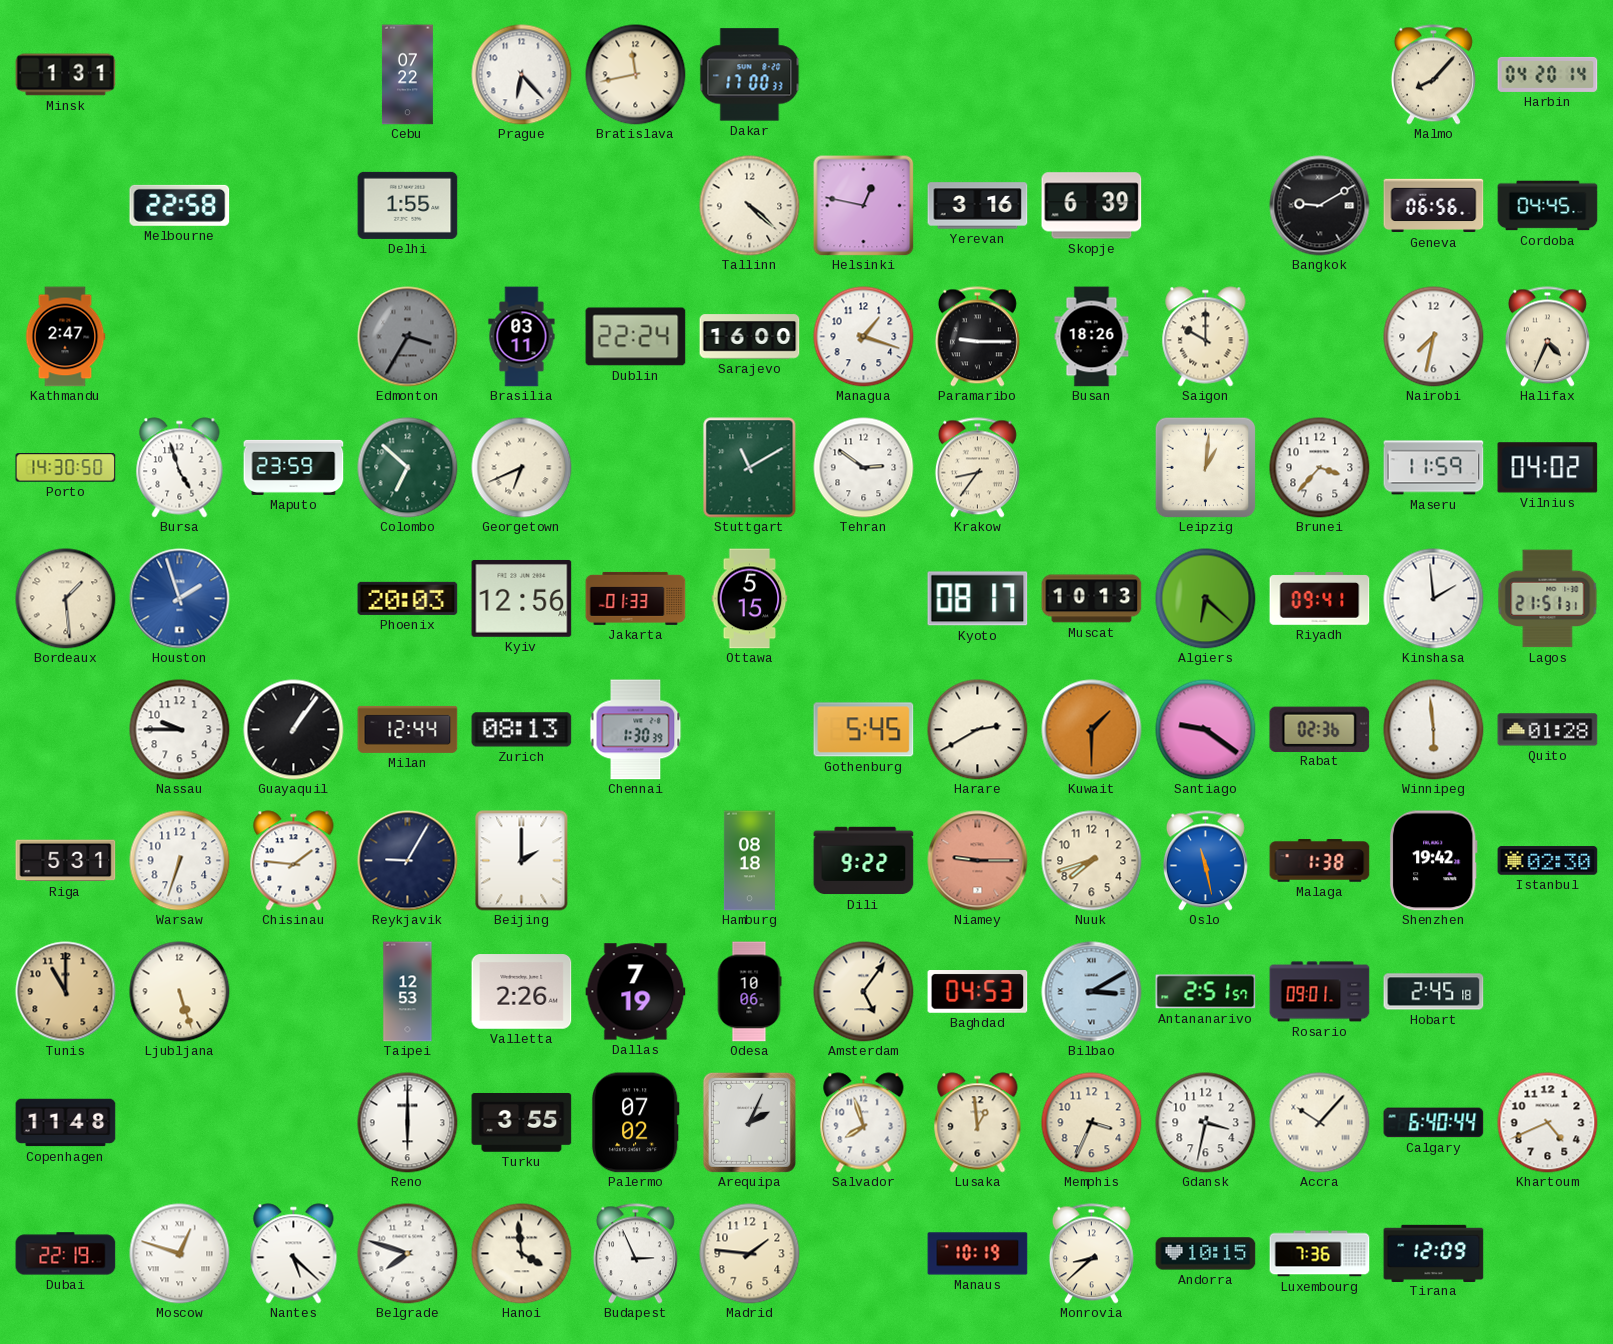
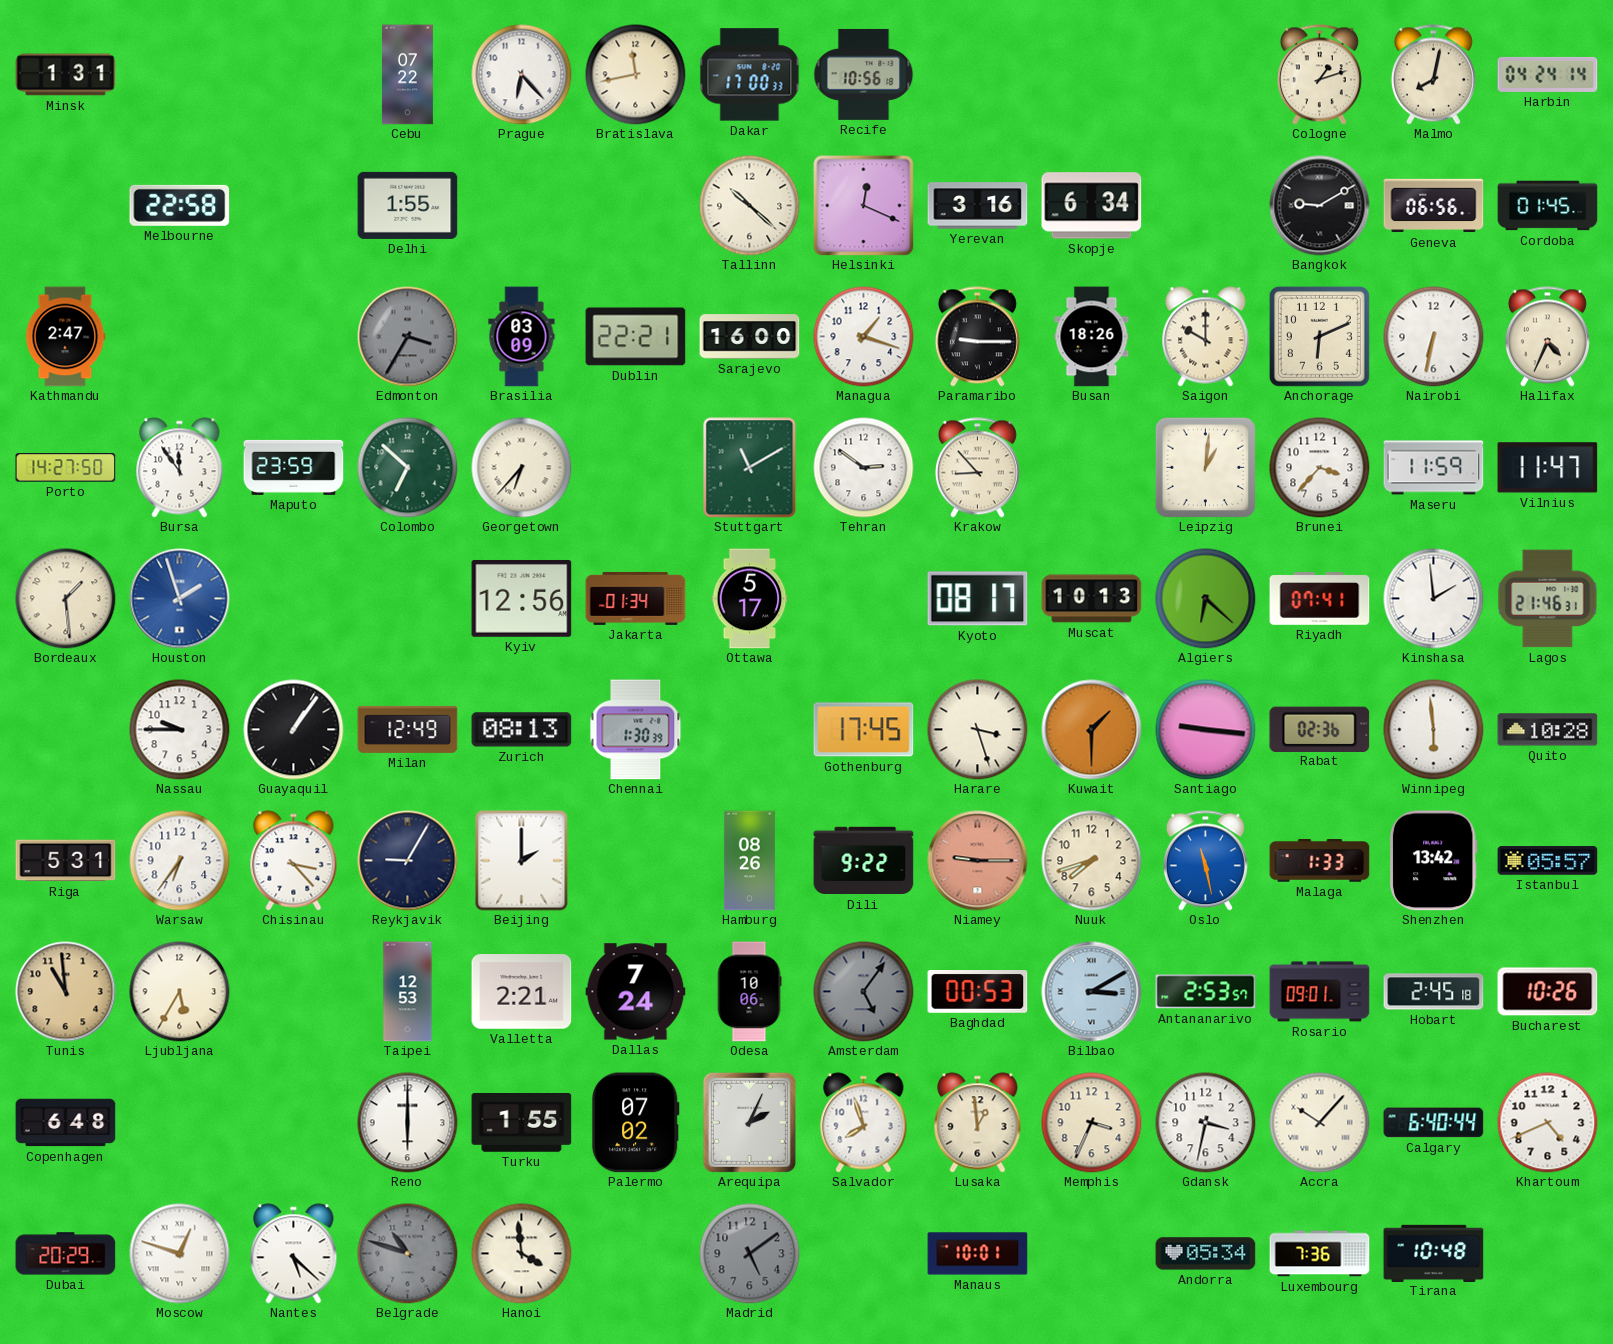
Recife: none -> 10:56
Cologne: none -> 1:12
Malmo: 8:07 -> 8:02
Harbin: 04:20 -> 04:24
Tallinn: 4:22 -> 10:22
Helsinki: 12:47 -> 12:19
Skopje: 6:39 -> 6:34
Cordoba: 04:45 -> 01:45
Brasilia: 03:11 -> 03:09
Dublin: 22:24 -> 22:21
Anchorage: none -> 6:11
Nairobi: 7:32 -> 6:32
Porto: 14:30 -> 14:27
Bursa: 4:57 -> 11:54
Georgetown: 6:41 -> 6:37
Krakow: 8:36 -> 8:53
Vilnius: 04:02 -> 11:47
Phoenix: 20:03 -> none
Jakarta: 01:33 -> 01:34
Ottawa: 5:15 -> 5:17
Riyadh: 09:41 -> 07:41
Lagos: 21:51 -> 21:46
Milan: 12:44 -> 12:49
Gothenburg: 5:45 -> 17:45
Harare: 2:40 -> 3:27
Santiago: 9:21 -> 9:16
Quito: 01:28 -> 10:28
Warsaw: 6:33 -> 6:36
Chisinau: 1:46 -> 3:23
Hamburg: 08:18 -> 08:26
Malaga: 1:38 -> 1:33
Shenzhen: 19:42 -> 13:42
Istanbul: 02:30 -> 05:57
Tunis: 11:00 -> 10:59
Ljubljana: 5:27 -> 5:35
Valletta: 2:26 -> 2:21
Dallas: 7:19 -> 7:24
Amsterdam dial: cream -> grey
Baghdad: 04:53 -> 00:53
Antananarivo: 2:51 -> 2:53
Bucharest: none -> 10:26
Copenhagen: 11:48 -> 6:48
Turku: 3:55 -> 1:55
Dubai: 22:19 -> 20:29
Belgrade: 7:48 -> 10:48
Belgrade dial: white -> grey
Budapest: 2:56 -> none
Madrid: 1:46 -> 5:09
Madrid dial: cream -> grey
Manaus: 10:19 -> 10:01
Monrovia: 8:38 -> none
Andorra: 10:15 -> 05:34
Tirana: 12:09 -> 10:48
